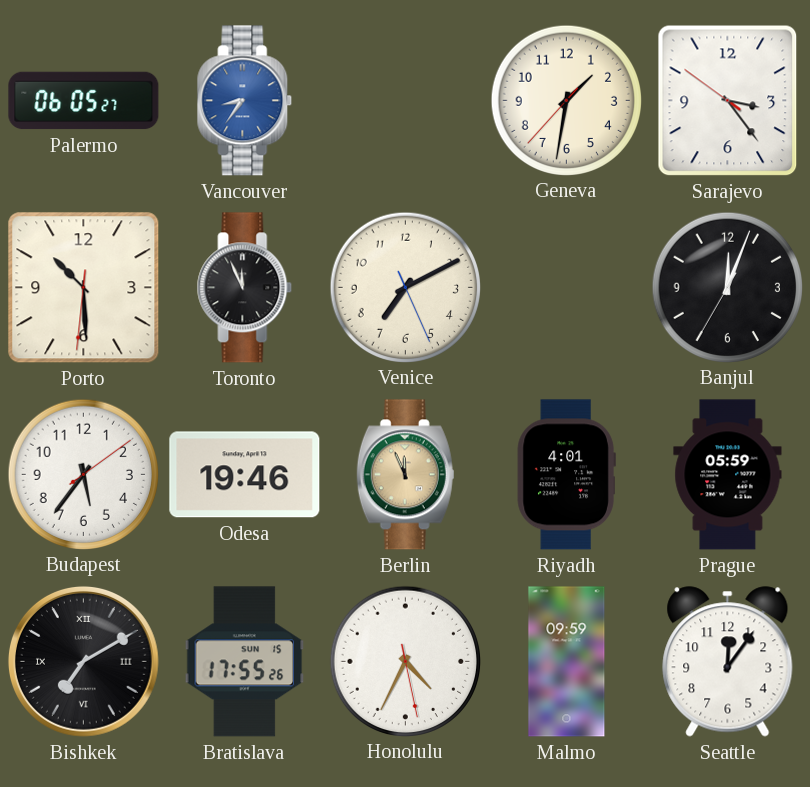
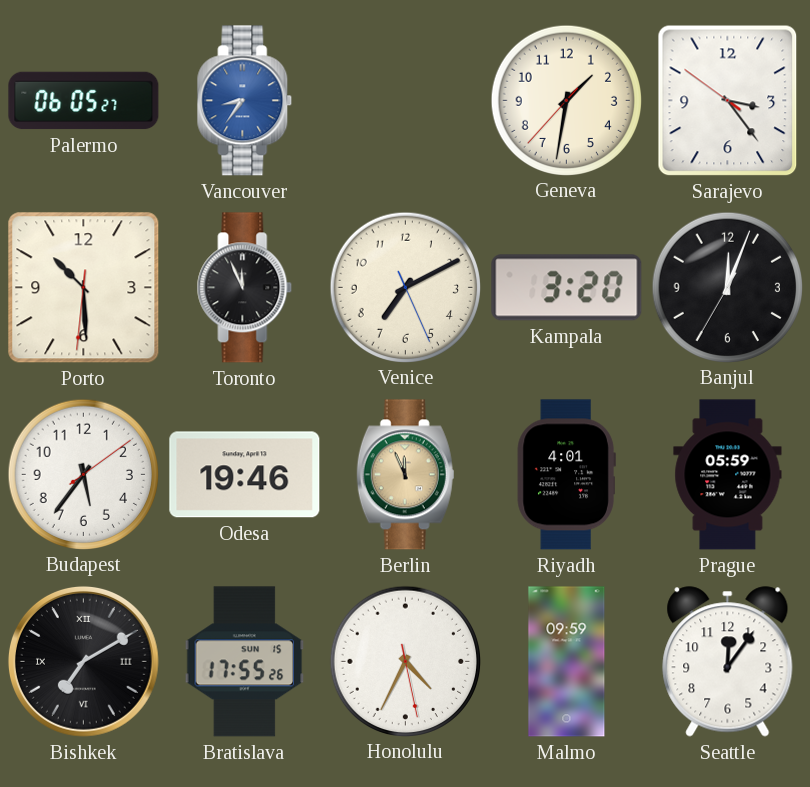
Kampala: none -> 3:20
